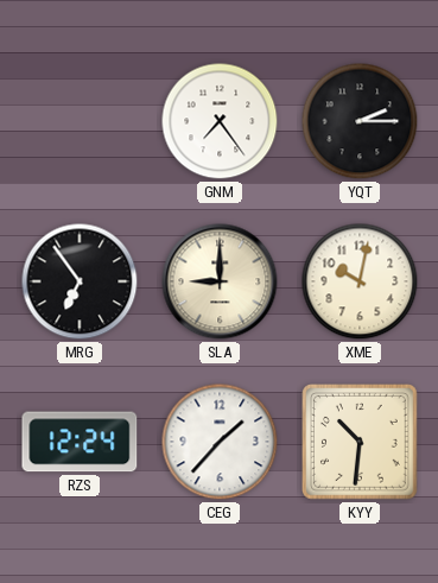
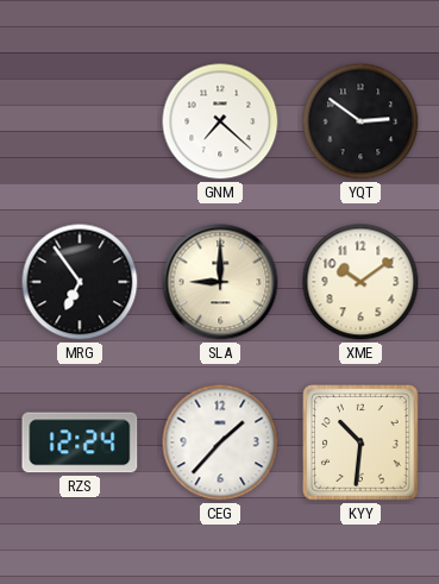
GNM: 7:24 -> 7:22
YQT: 2:15 -> 2:51
XME: 10:02 -> 10:09
